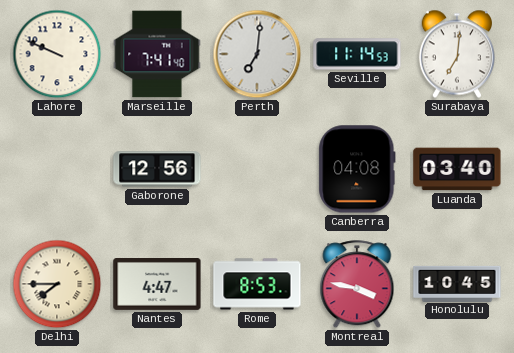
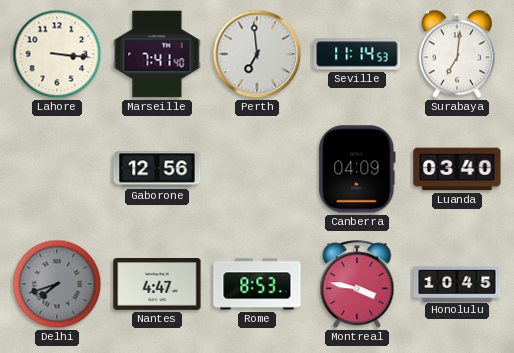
Lahore: 9:49 -> 3:16
Perth: 7:01 -> 6:59
Canberra: 04:08 -> 04:09
Delhi: 7:45 -> 7:42
Delhi dial: cream -> grey
